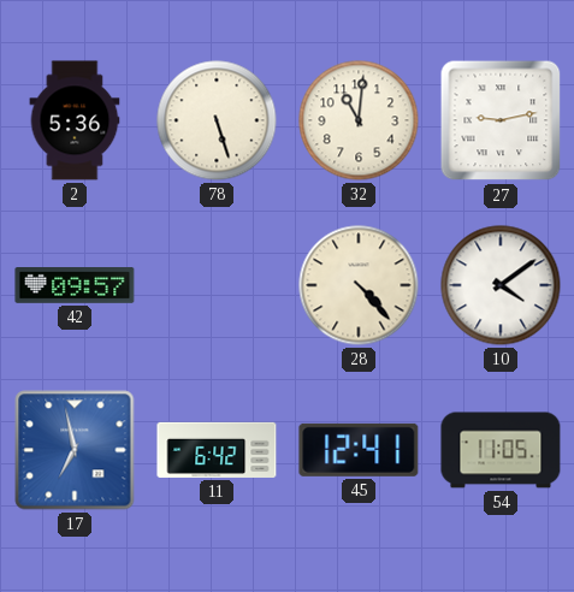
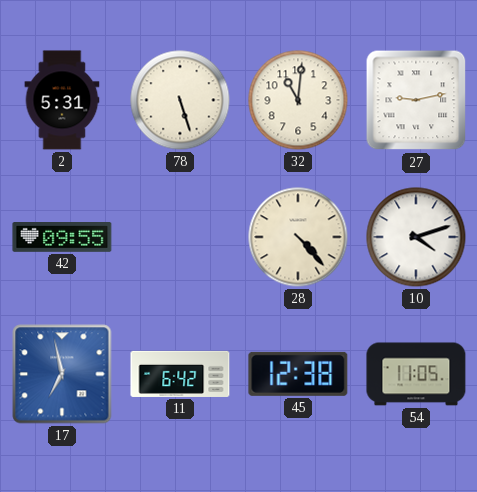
2: 5:36 -> 5:31
42: 09:57 -> 09:55
10: 4:09 -> 4:12
45: 12:41 -> 12:38
